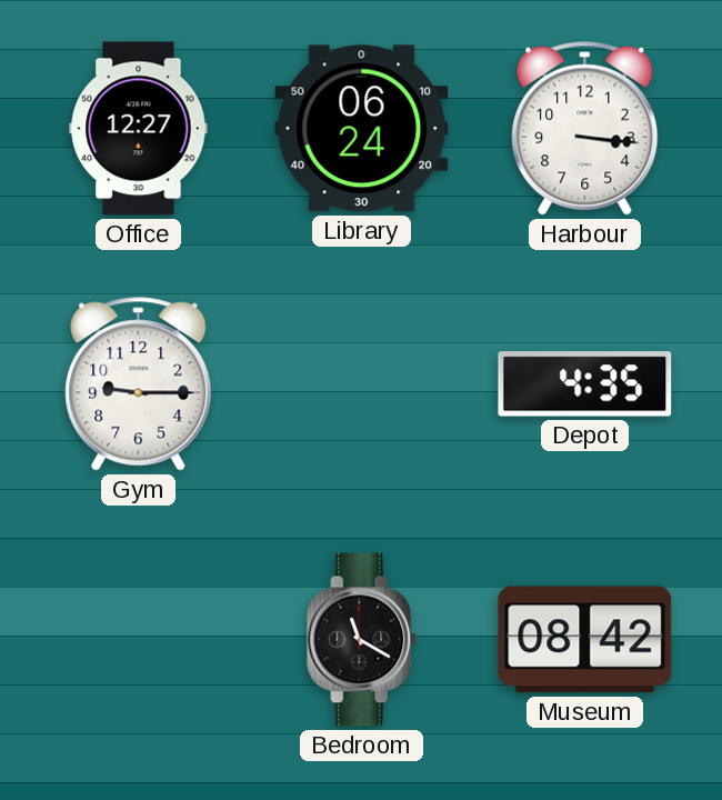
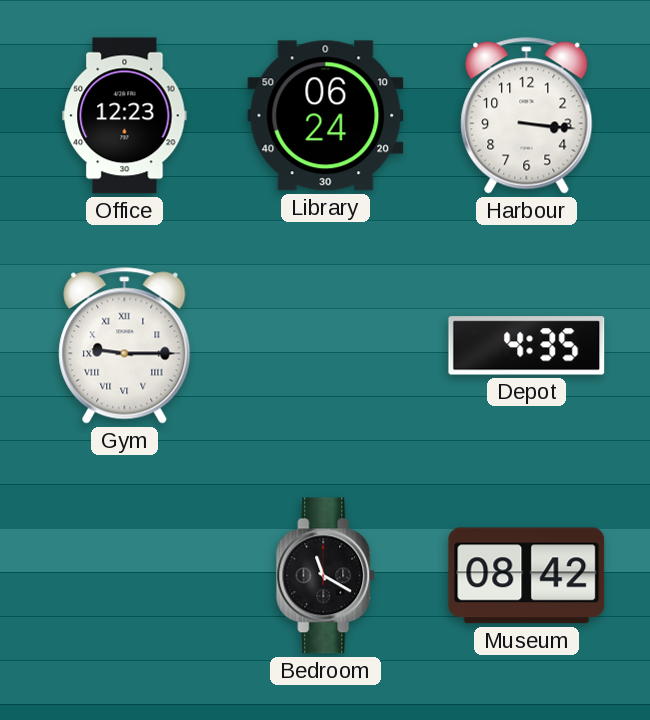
Office: 12:27 -> 12:23
Gym numerals: Arabic -> Roman
